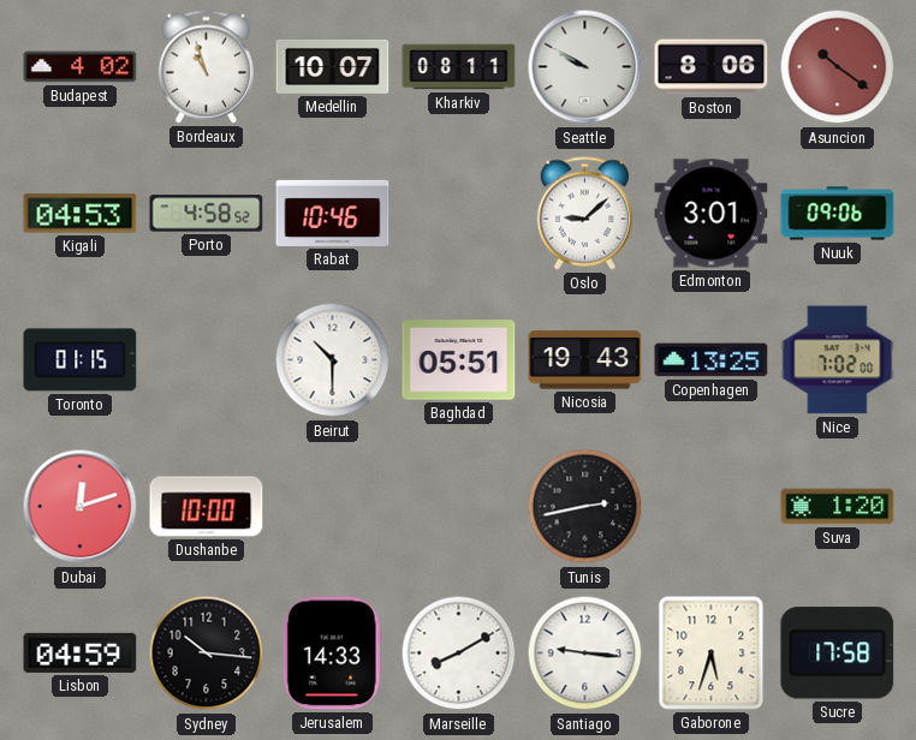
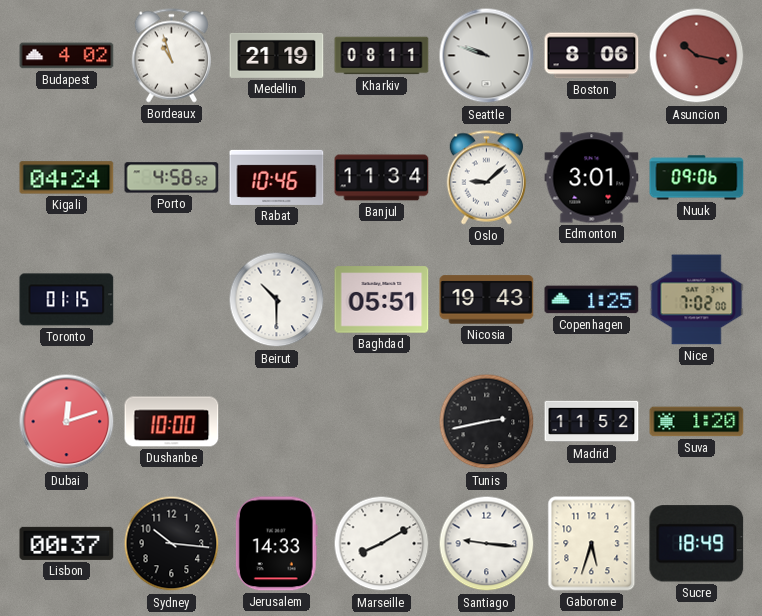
Medellin: 10:07 -> 21:19
Seattle: 9:50 -> 9:48
Asuncion: 10:21 -> 10:17
Kigali: 04:53 -> 04:24
Banjul: none -> 11:34
Copenhagen: 13:25 -> 1:25
Madrid: none -> 11:52
Lisbon: 04:59 -> 00:37
Sucre: 17:58 -> 18:49
